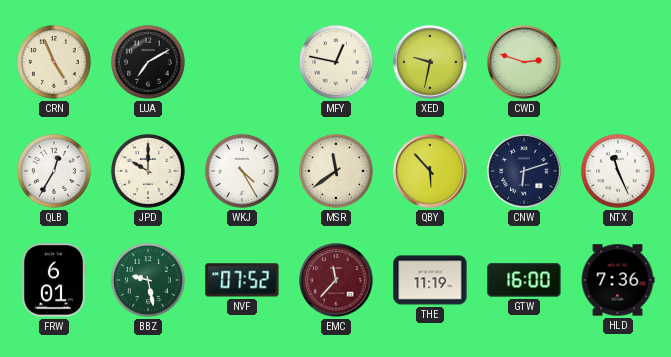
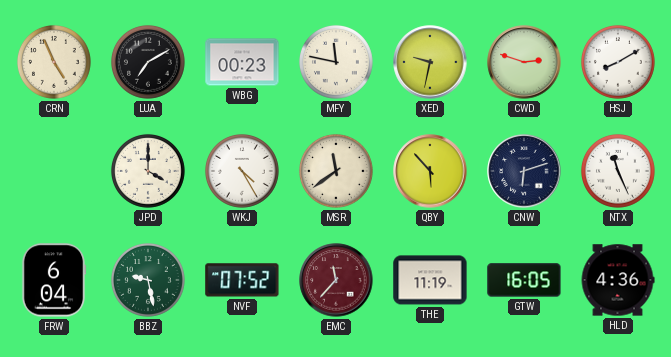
WBG: none -> 00:23
MFY: 12:47 -> 11:47
HSJ: none -> 8:10
QLB: 12:35 -> none
JPD: 10:00 -> 4:00
FRW: 6:01 -> 6:04
GTW: 16:00 -> 16:05
HLD: 7:36 -> 4:36
